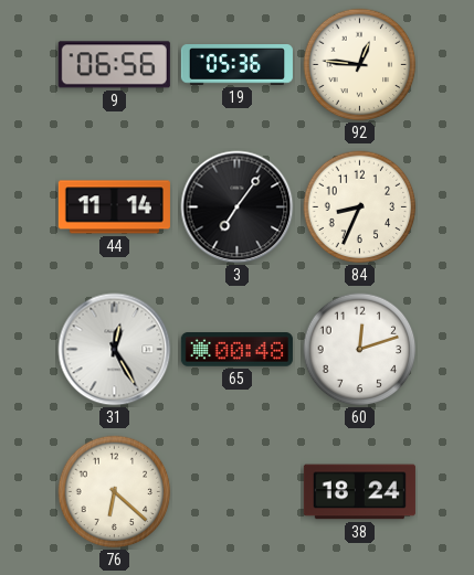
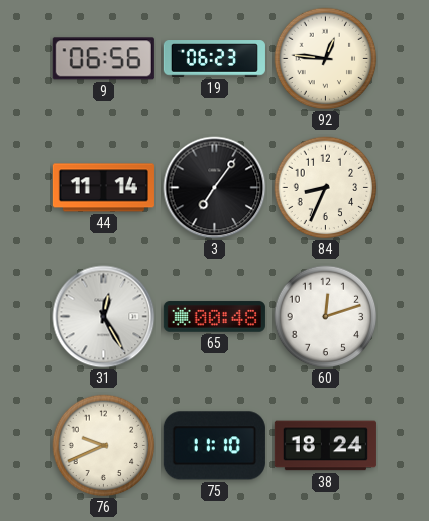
19: 05:36 -> 06:23
76: 6:22 -> 9:41
75: none -> 11:10
